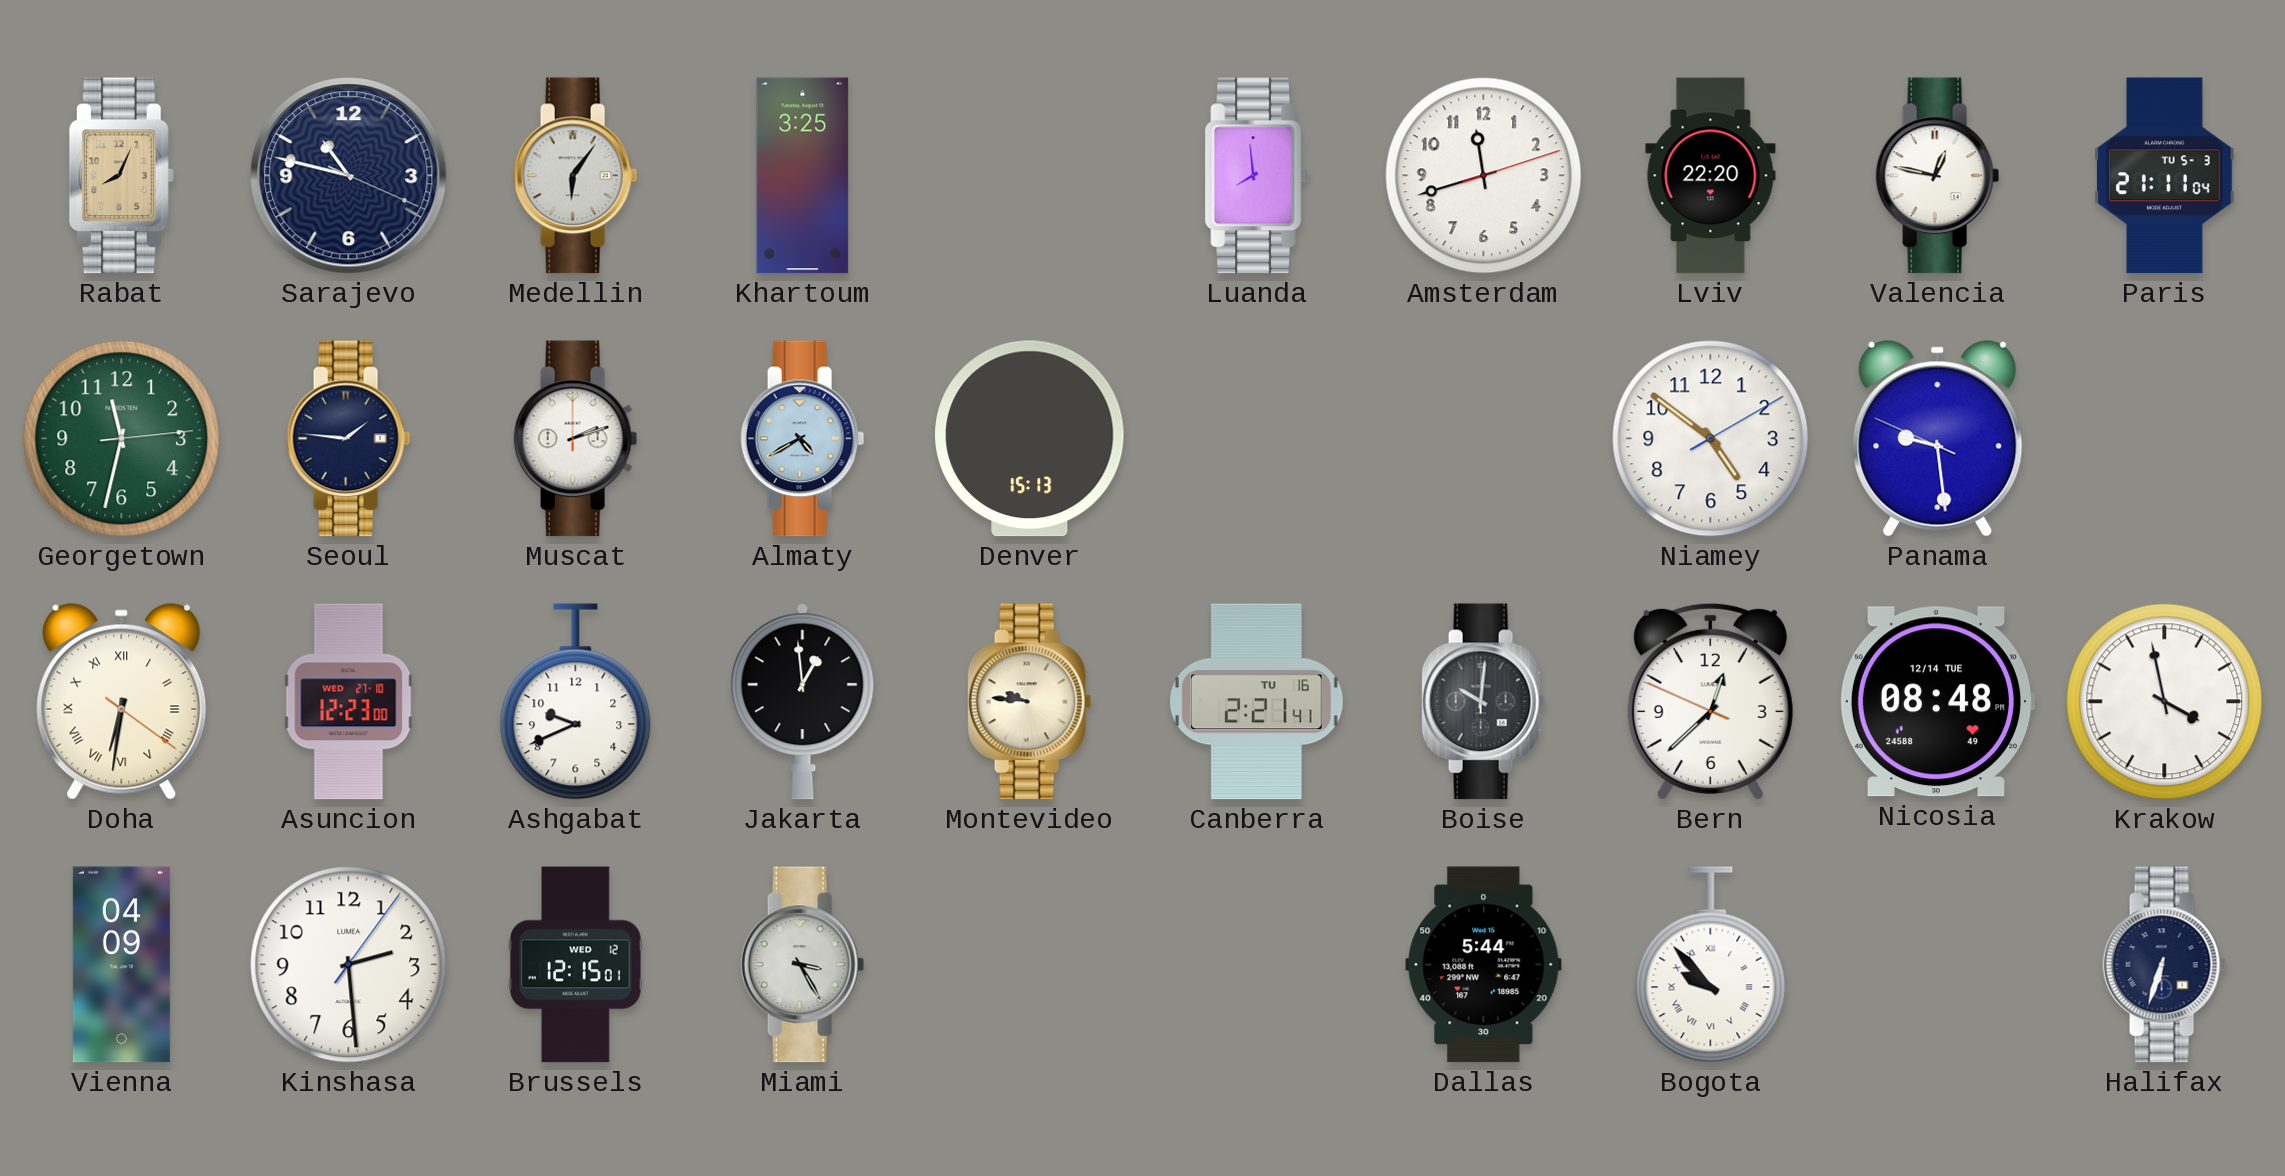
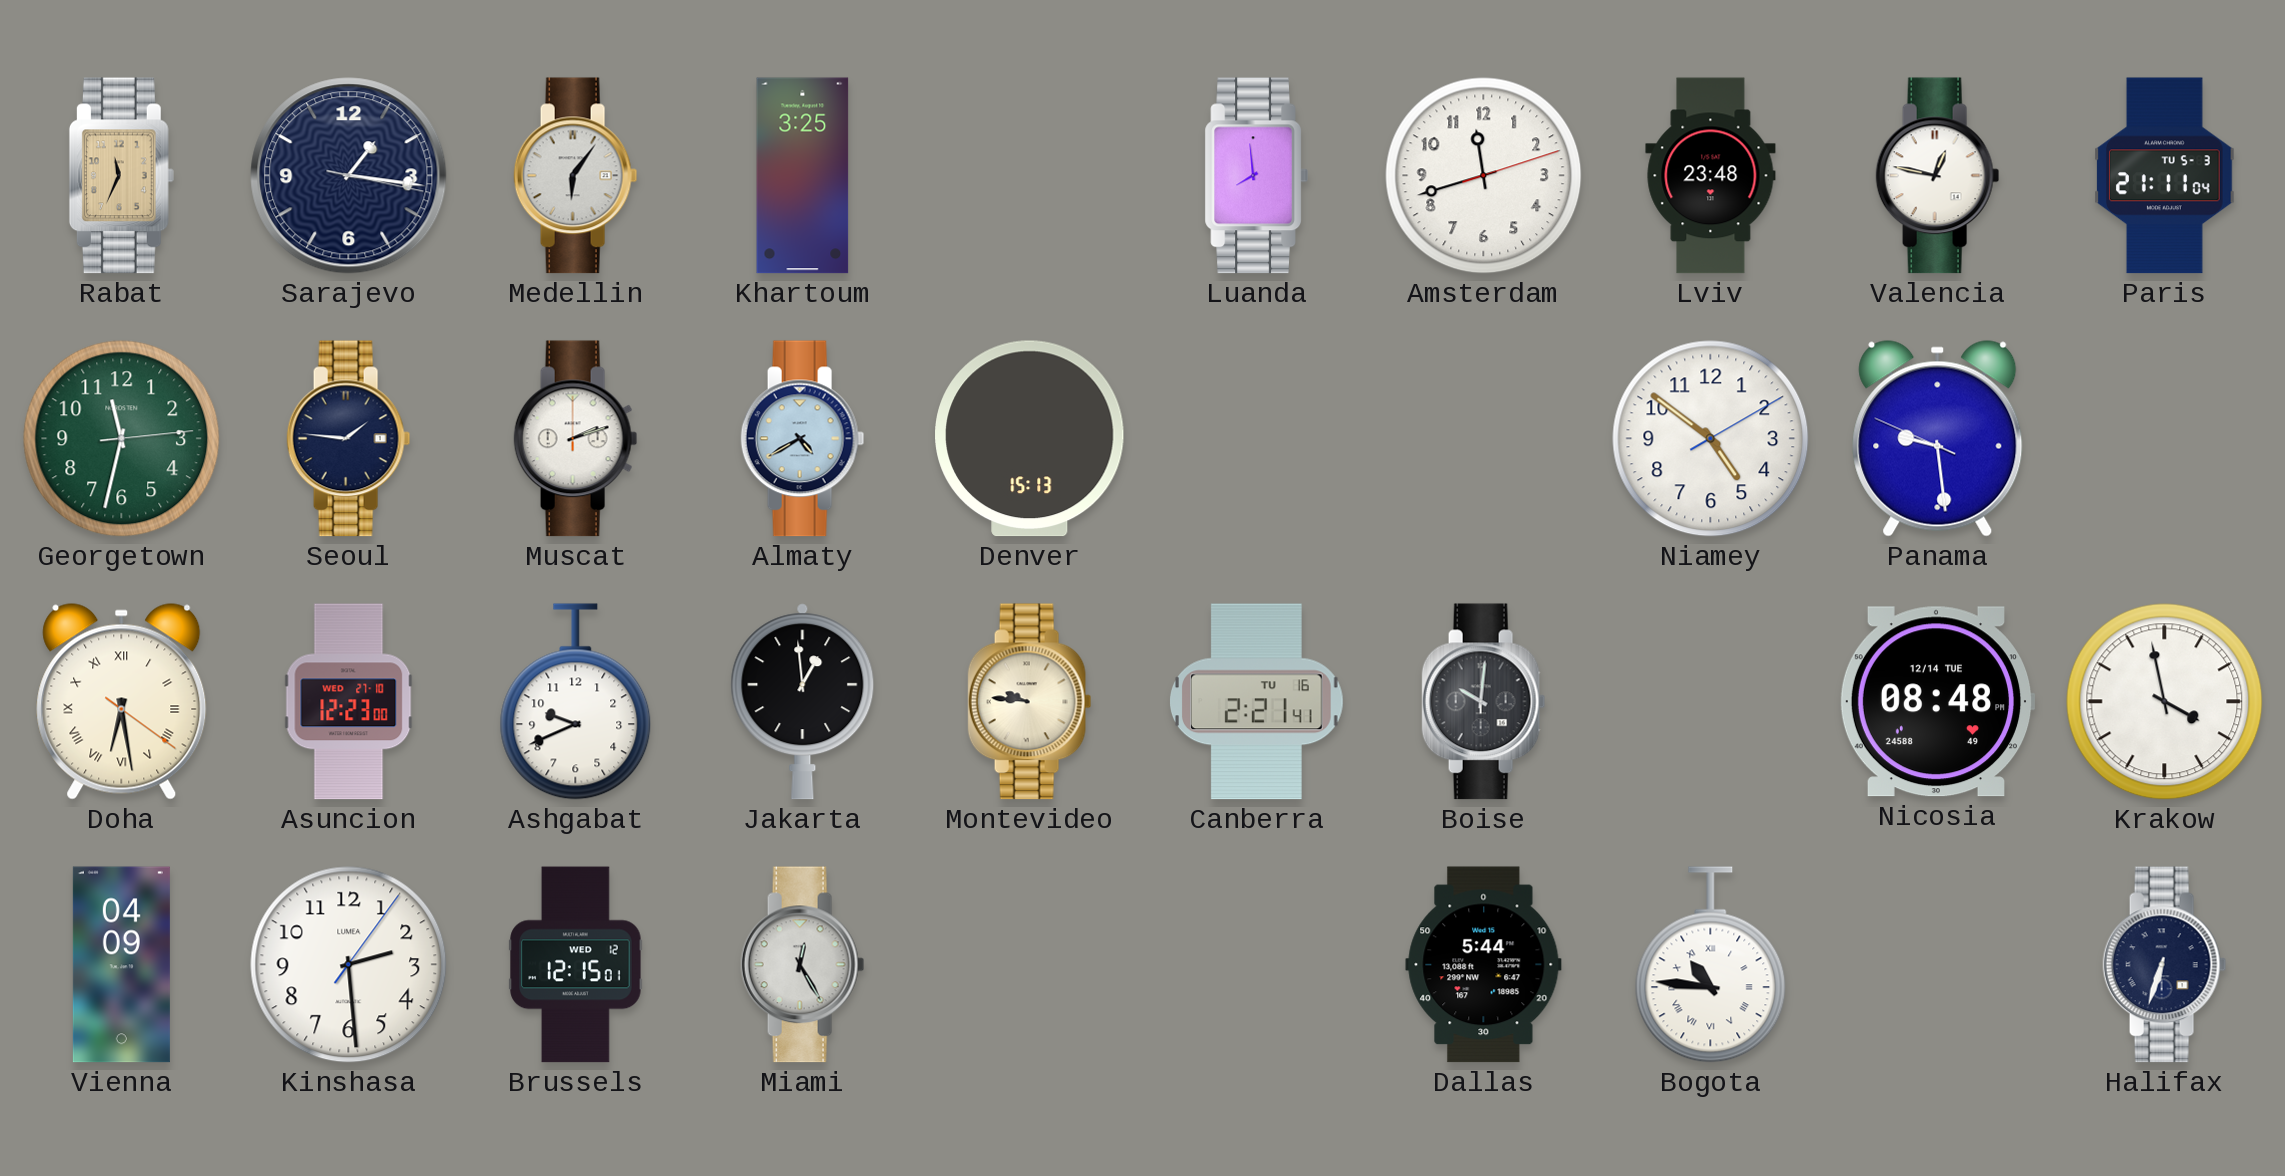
Rabat: 8:04 -> 11:34
Sarajevo: 10:47 -> 1:16
Lviv: 22:20 -> 23:48
Doha: 6:31 -> 6:28
Bern: 12:37 -> none
Miami: 3:25 -> 12:25
Bogota: 9:53 -> 10:46
